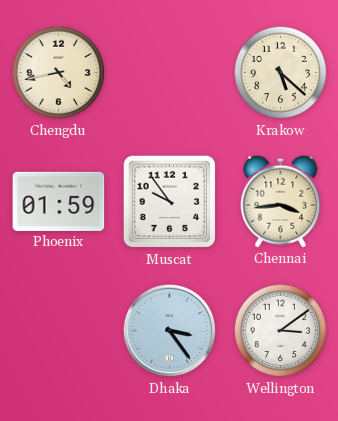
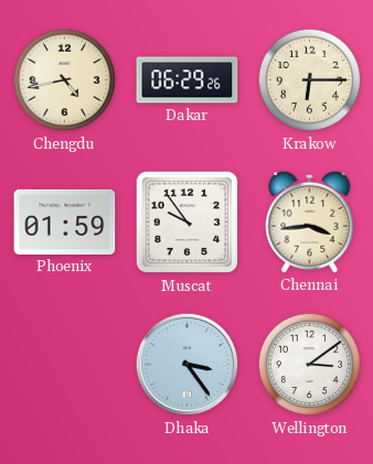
Dakar: none -> 06:29
Krakow: 5:22 -> 6:15
